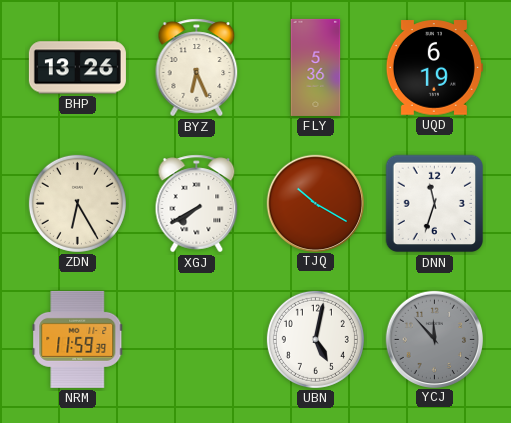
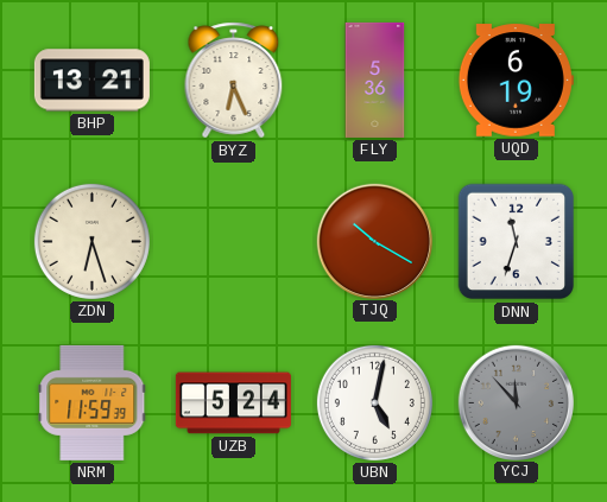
BHP: 13:26 -> 13:21
ZDN: 6:25 -> 6:27
XGJ: 7:40 -> none
UZB: none -> 5:24
